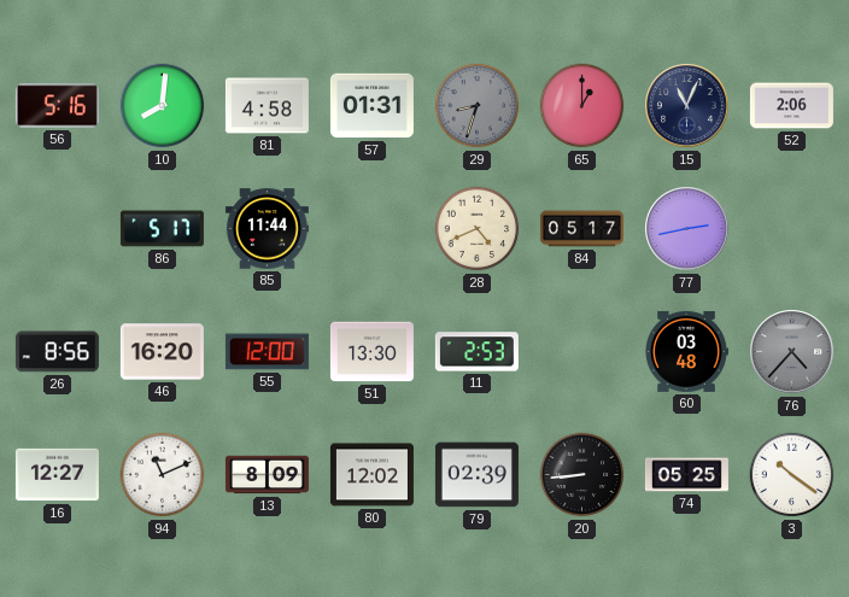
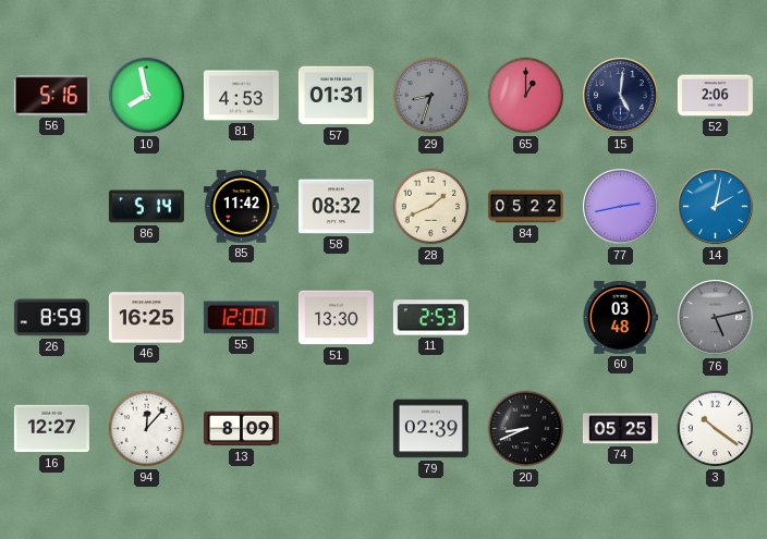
10: 8:01 -> 7:58
81: 4:58 -> 4:53
15: 11:04 -> 5:01
86: 5:17 -> 5:14
85: 11:44 -> 11:42
58: none -> 08:32
28: 4:41 -> 1:41
84: 05:17 -> 05:22
14: none -> 2:02
26: 8:56 -> 8:59
46: 16:20 -> 16:25
76: 4:37 -> 5:13
94: 11:11 -> 12:07
80: 12:02 -> none
20: 8:44 -> 8:41
